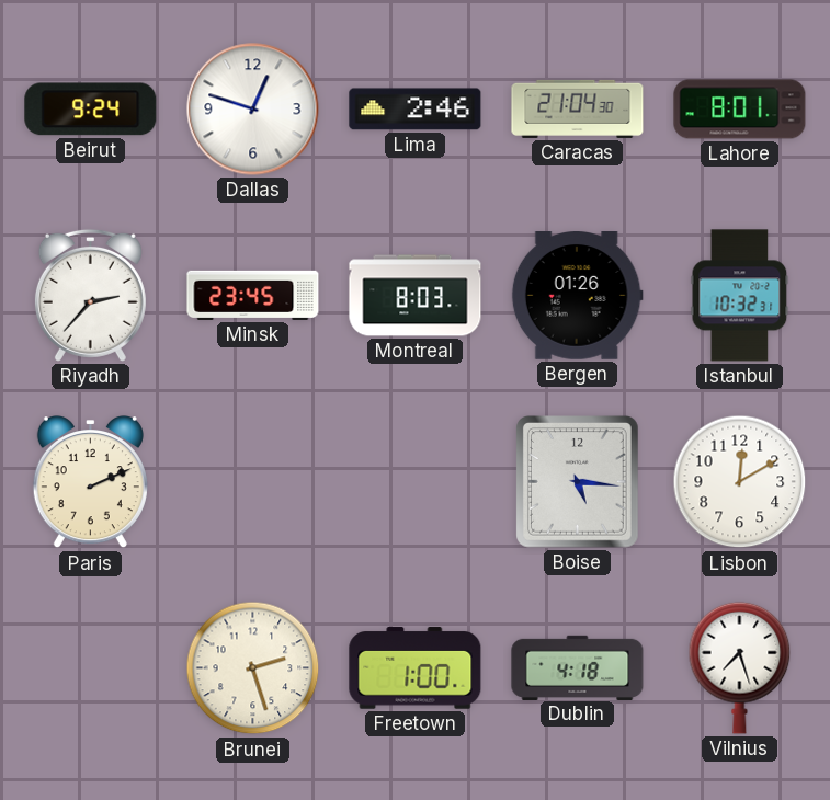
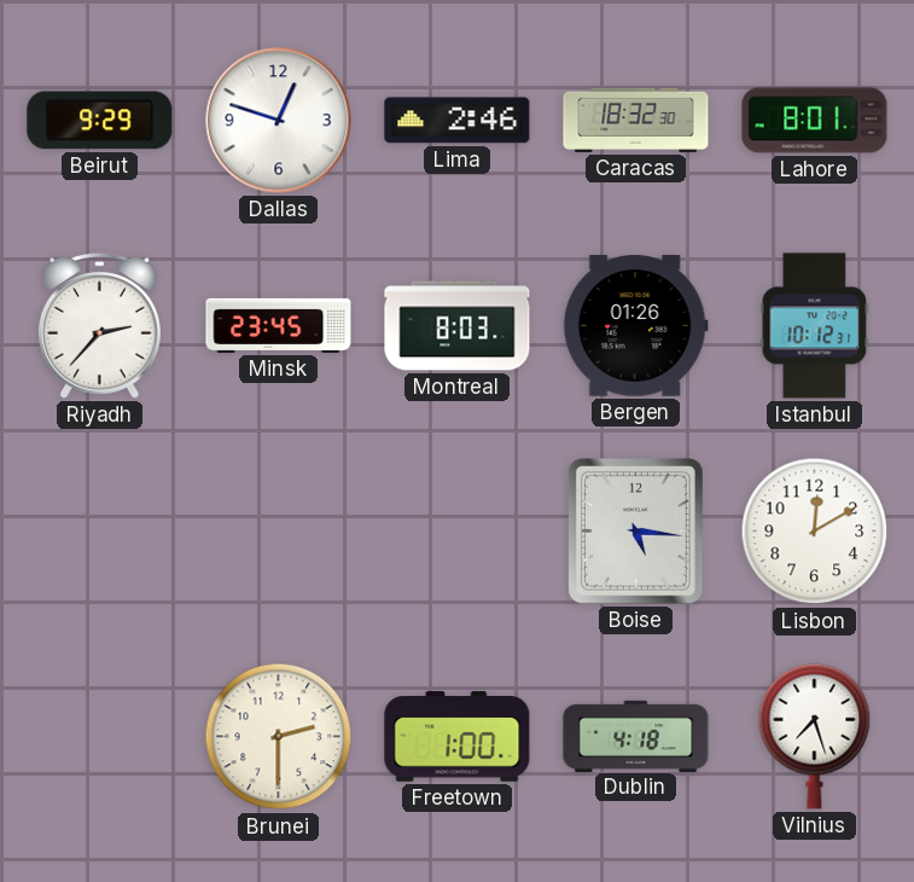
Beirut: 9:24 -> 9:29
Caracas: 21:04 -> 18:32
Istanbul: 10:32 -> 10:12
Paris: 2:11 -> none
Brunei: 2:27 -> 2:30
